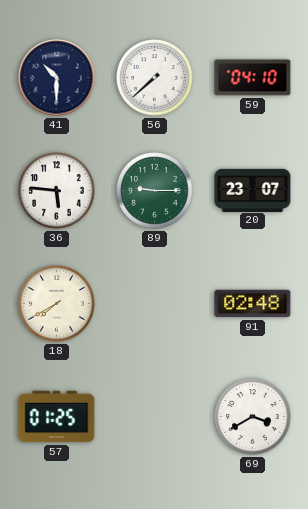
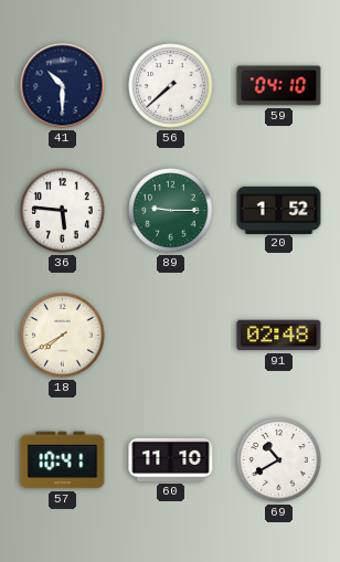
20: 23:07 -> 1:52
57: 01:25 -> 10:41
60: none -> 11:10
69: 3:40 -> 10:40
